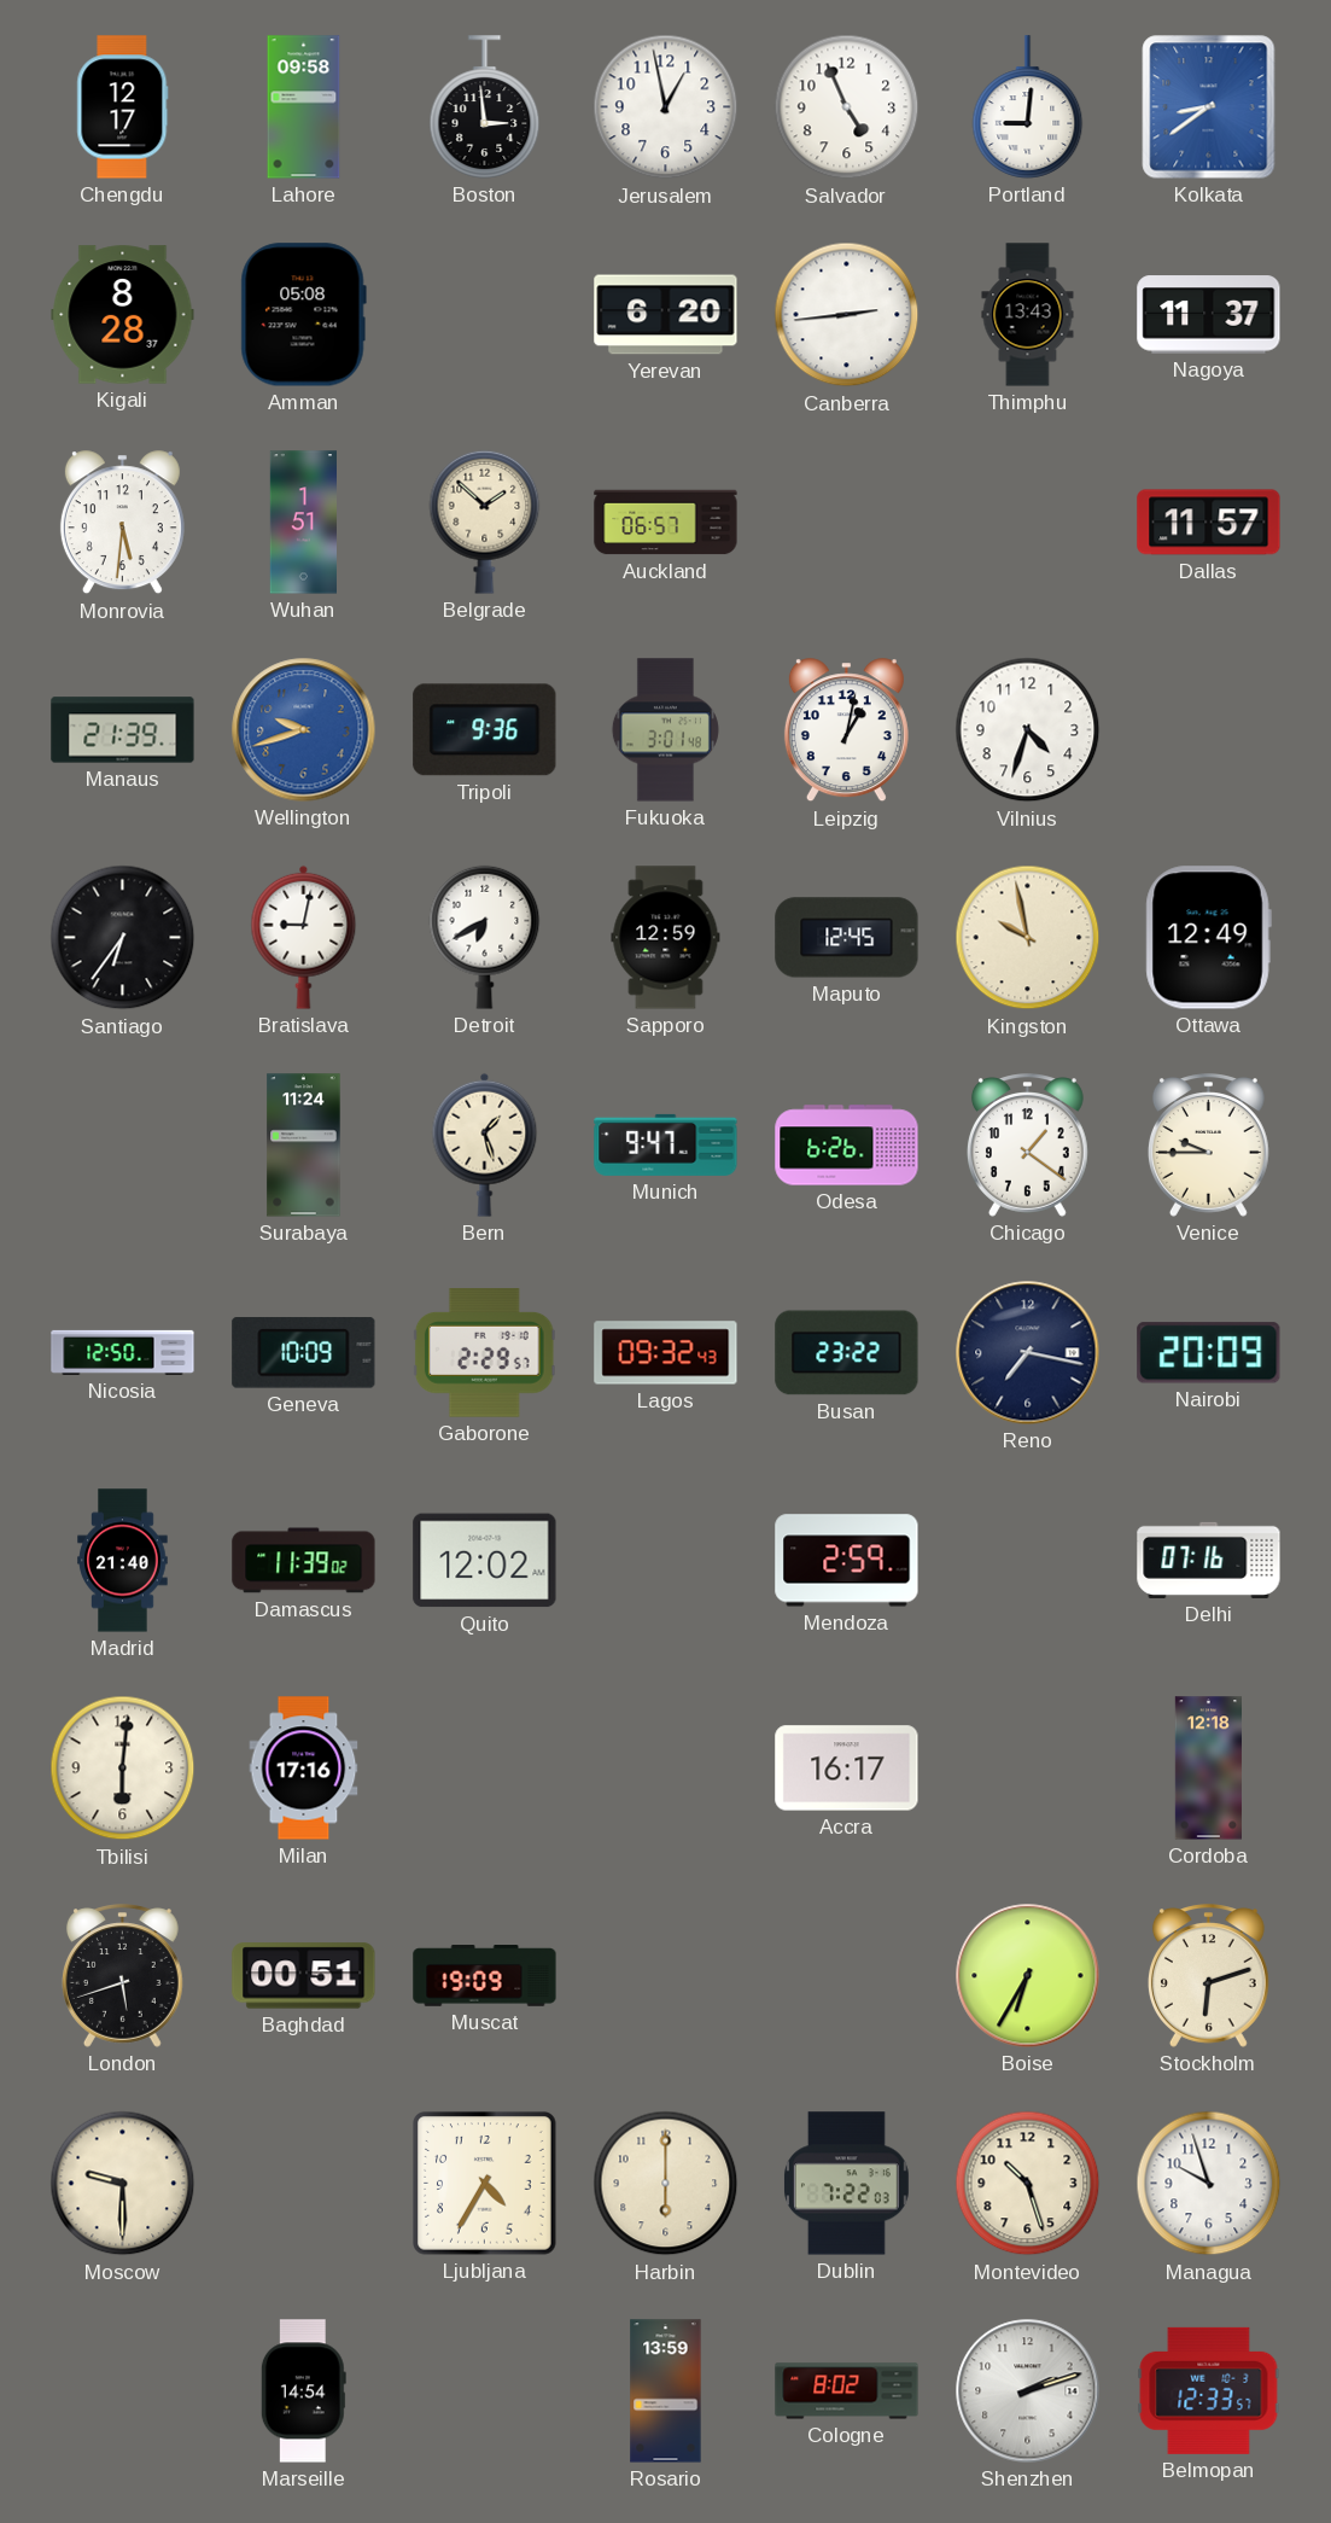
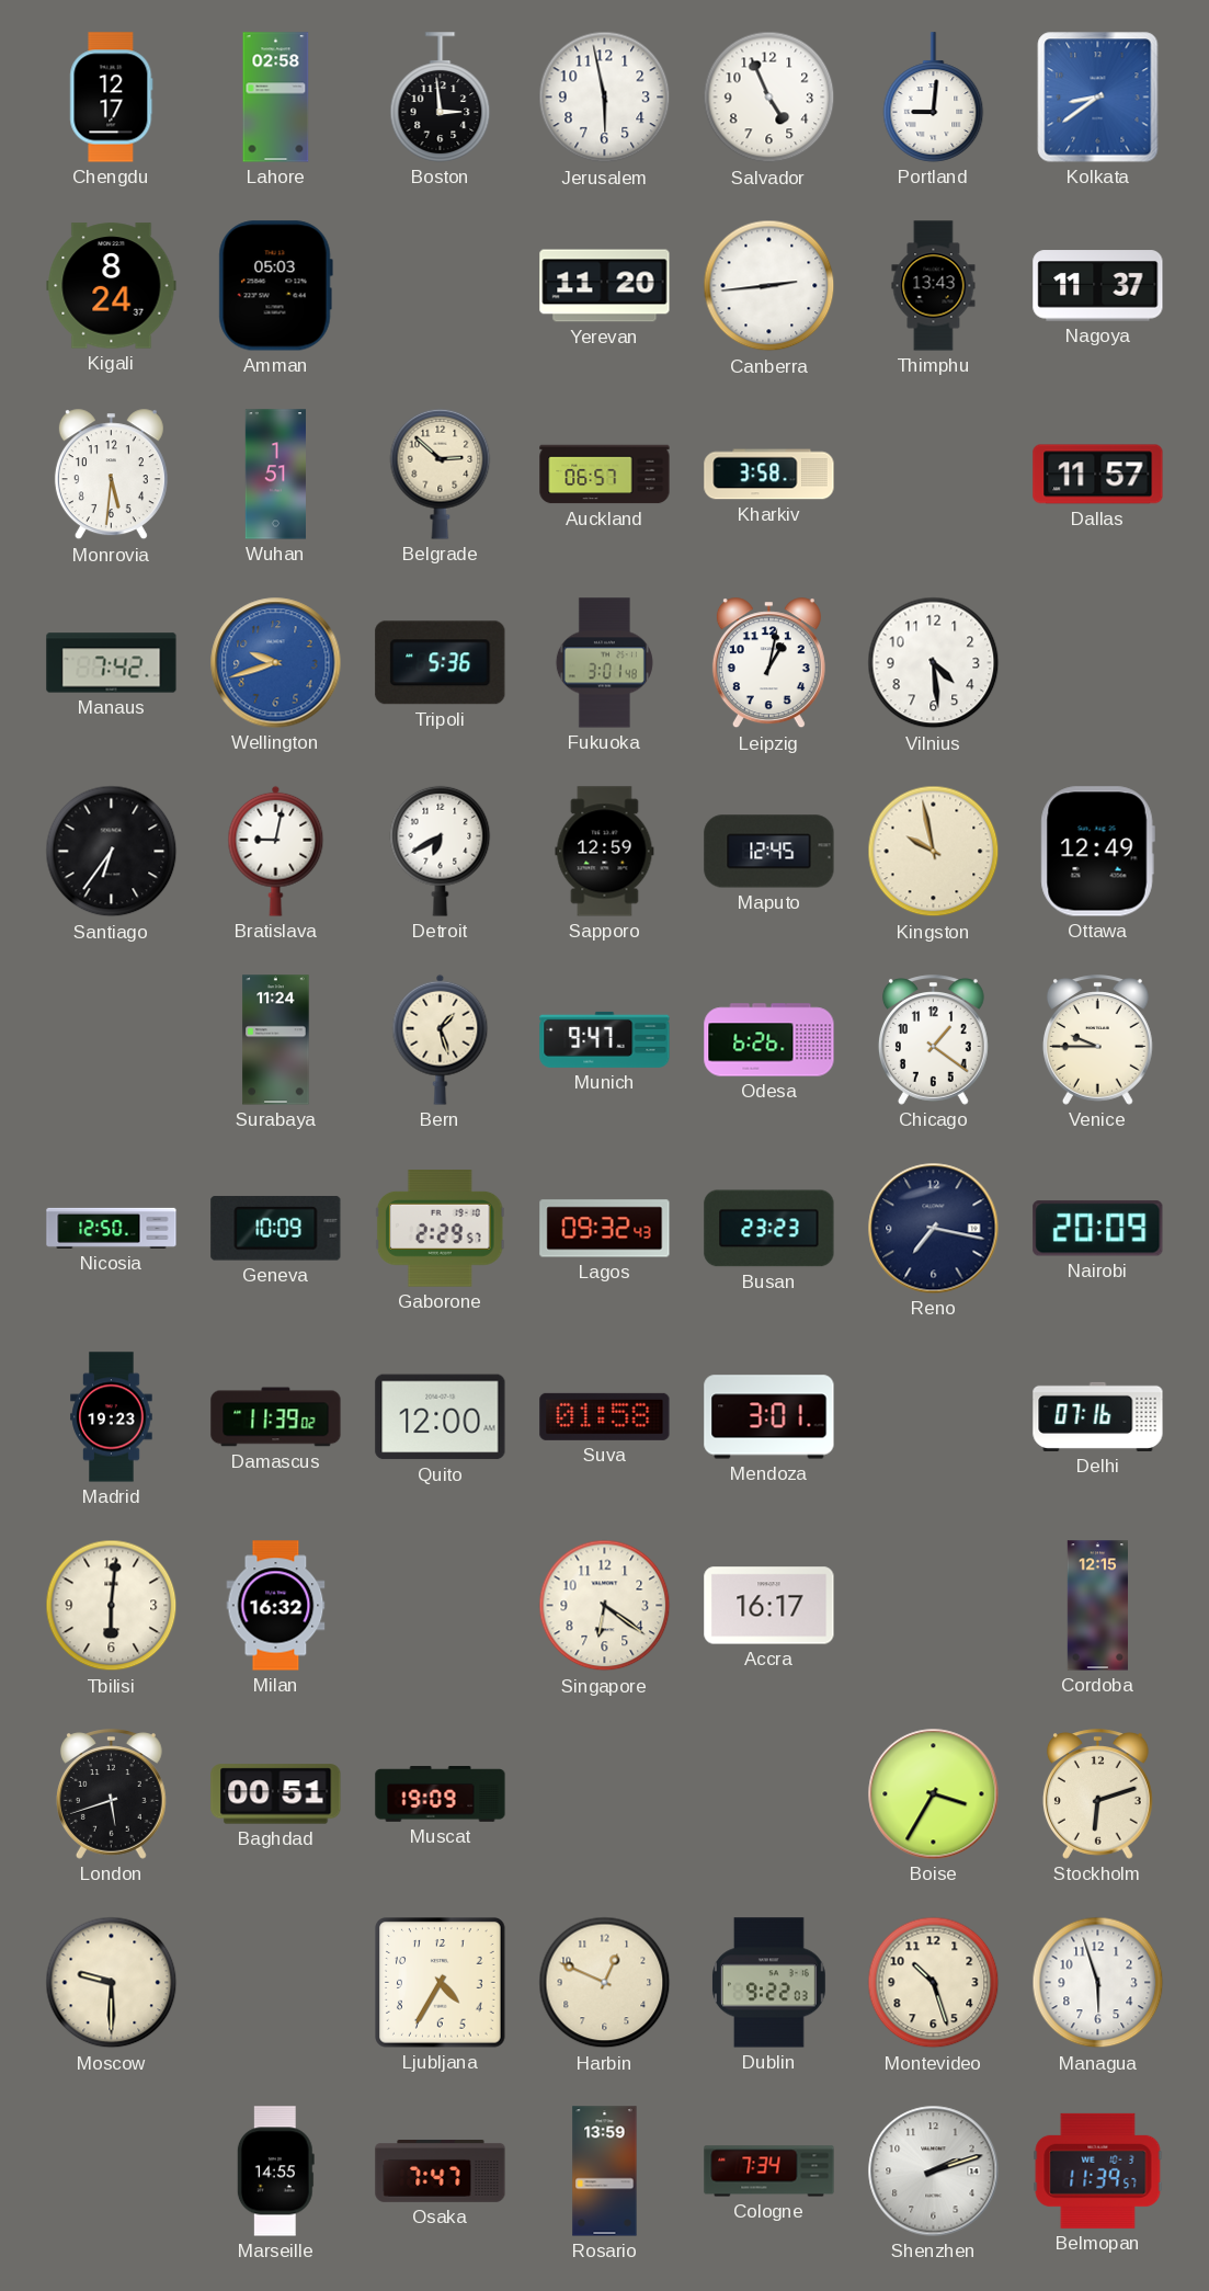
Lahore: 09:58 -> 02:58
Jerusalem: 12:58 -> 5:58
Kigali: 8:28 -> 8:24
Amman: 05:08 -> 05:03
Yerevan: 6:20 -> 11:20
Belgrade: 1:52 -> 2:52
Kharkiv: none -> 3:58
Manaus: 21:39 -> 7:42
Tripoli: 9:36 -> 5:36
Vilnius: 4:33 -> 4:29
Busan: 23:22 -> 23:23
Madrid: 21:40 -> 19:23
Quito: 12:02 -> 12:00
Suva: none -> 01:58
Mendoza: 2:59 -> 3:01
Milan: 17:16 -> 16:32
Singapore: none -> 6:21
Cordoba: 12:18 -> 12:15
Boise: 6:35 -> 3:35
Harbin: 6:00 -> 12:49
Dublin: 7:22 -> 9:22
Managua: 9:57 -> 5:57
Marseille: 14:54 -> 14:55
Osaka: none -> 7:47
Cologne: 8:02 -> 7:34
Belmopan: 12:33 -> 11:39
